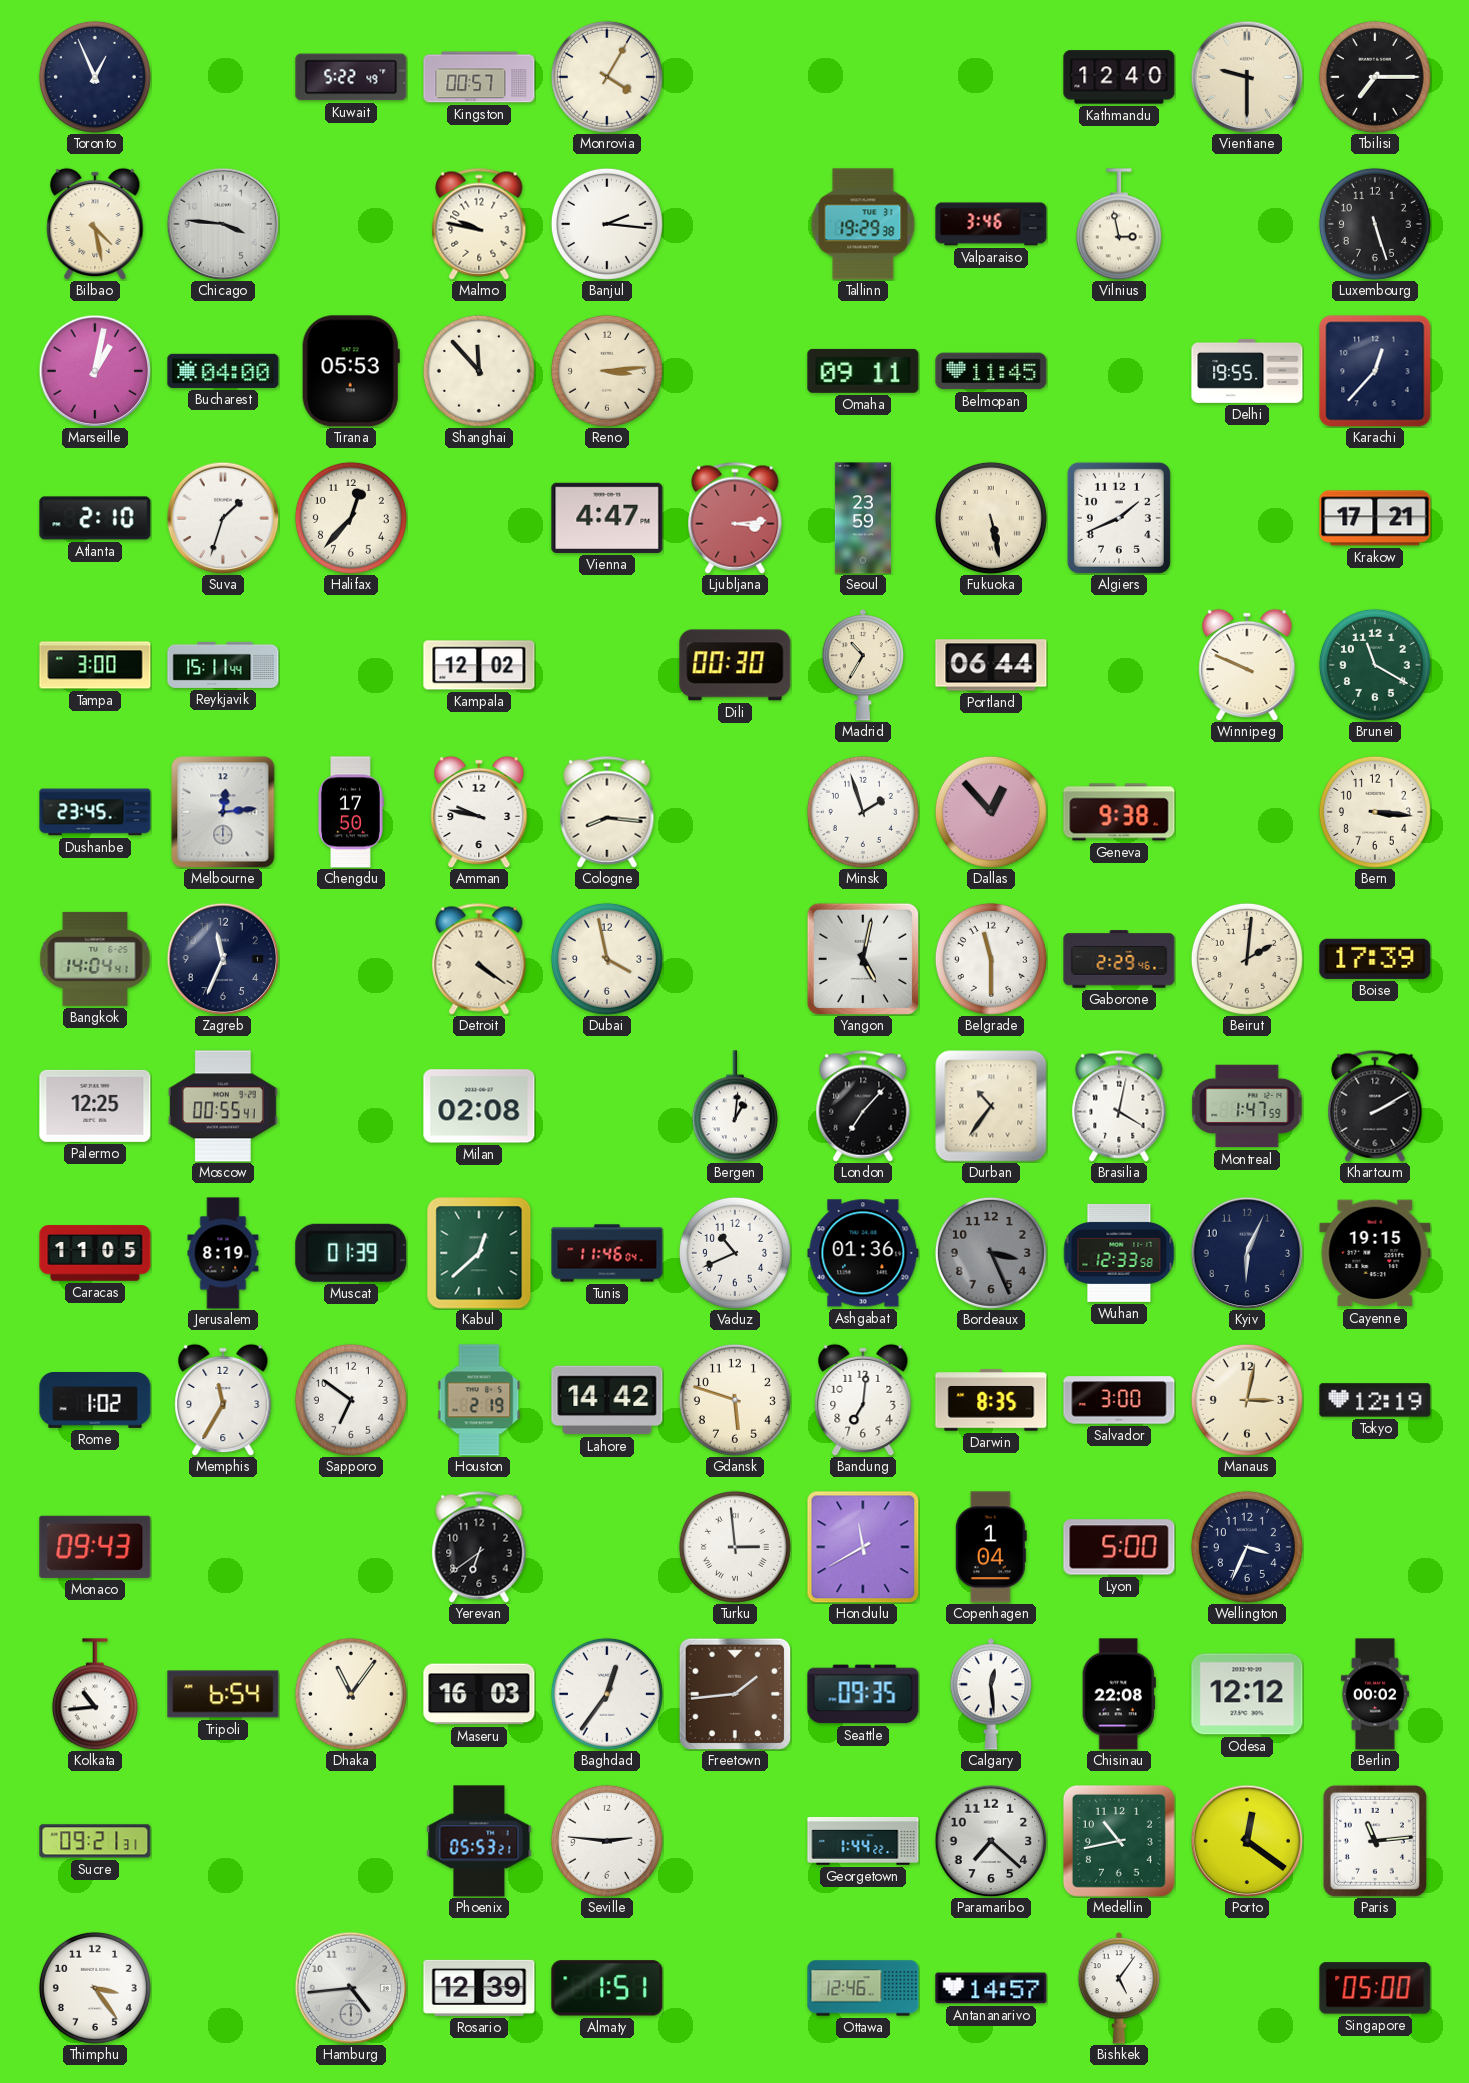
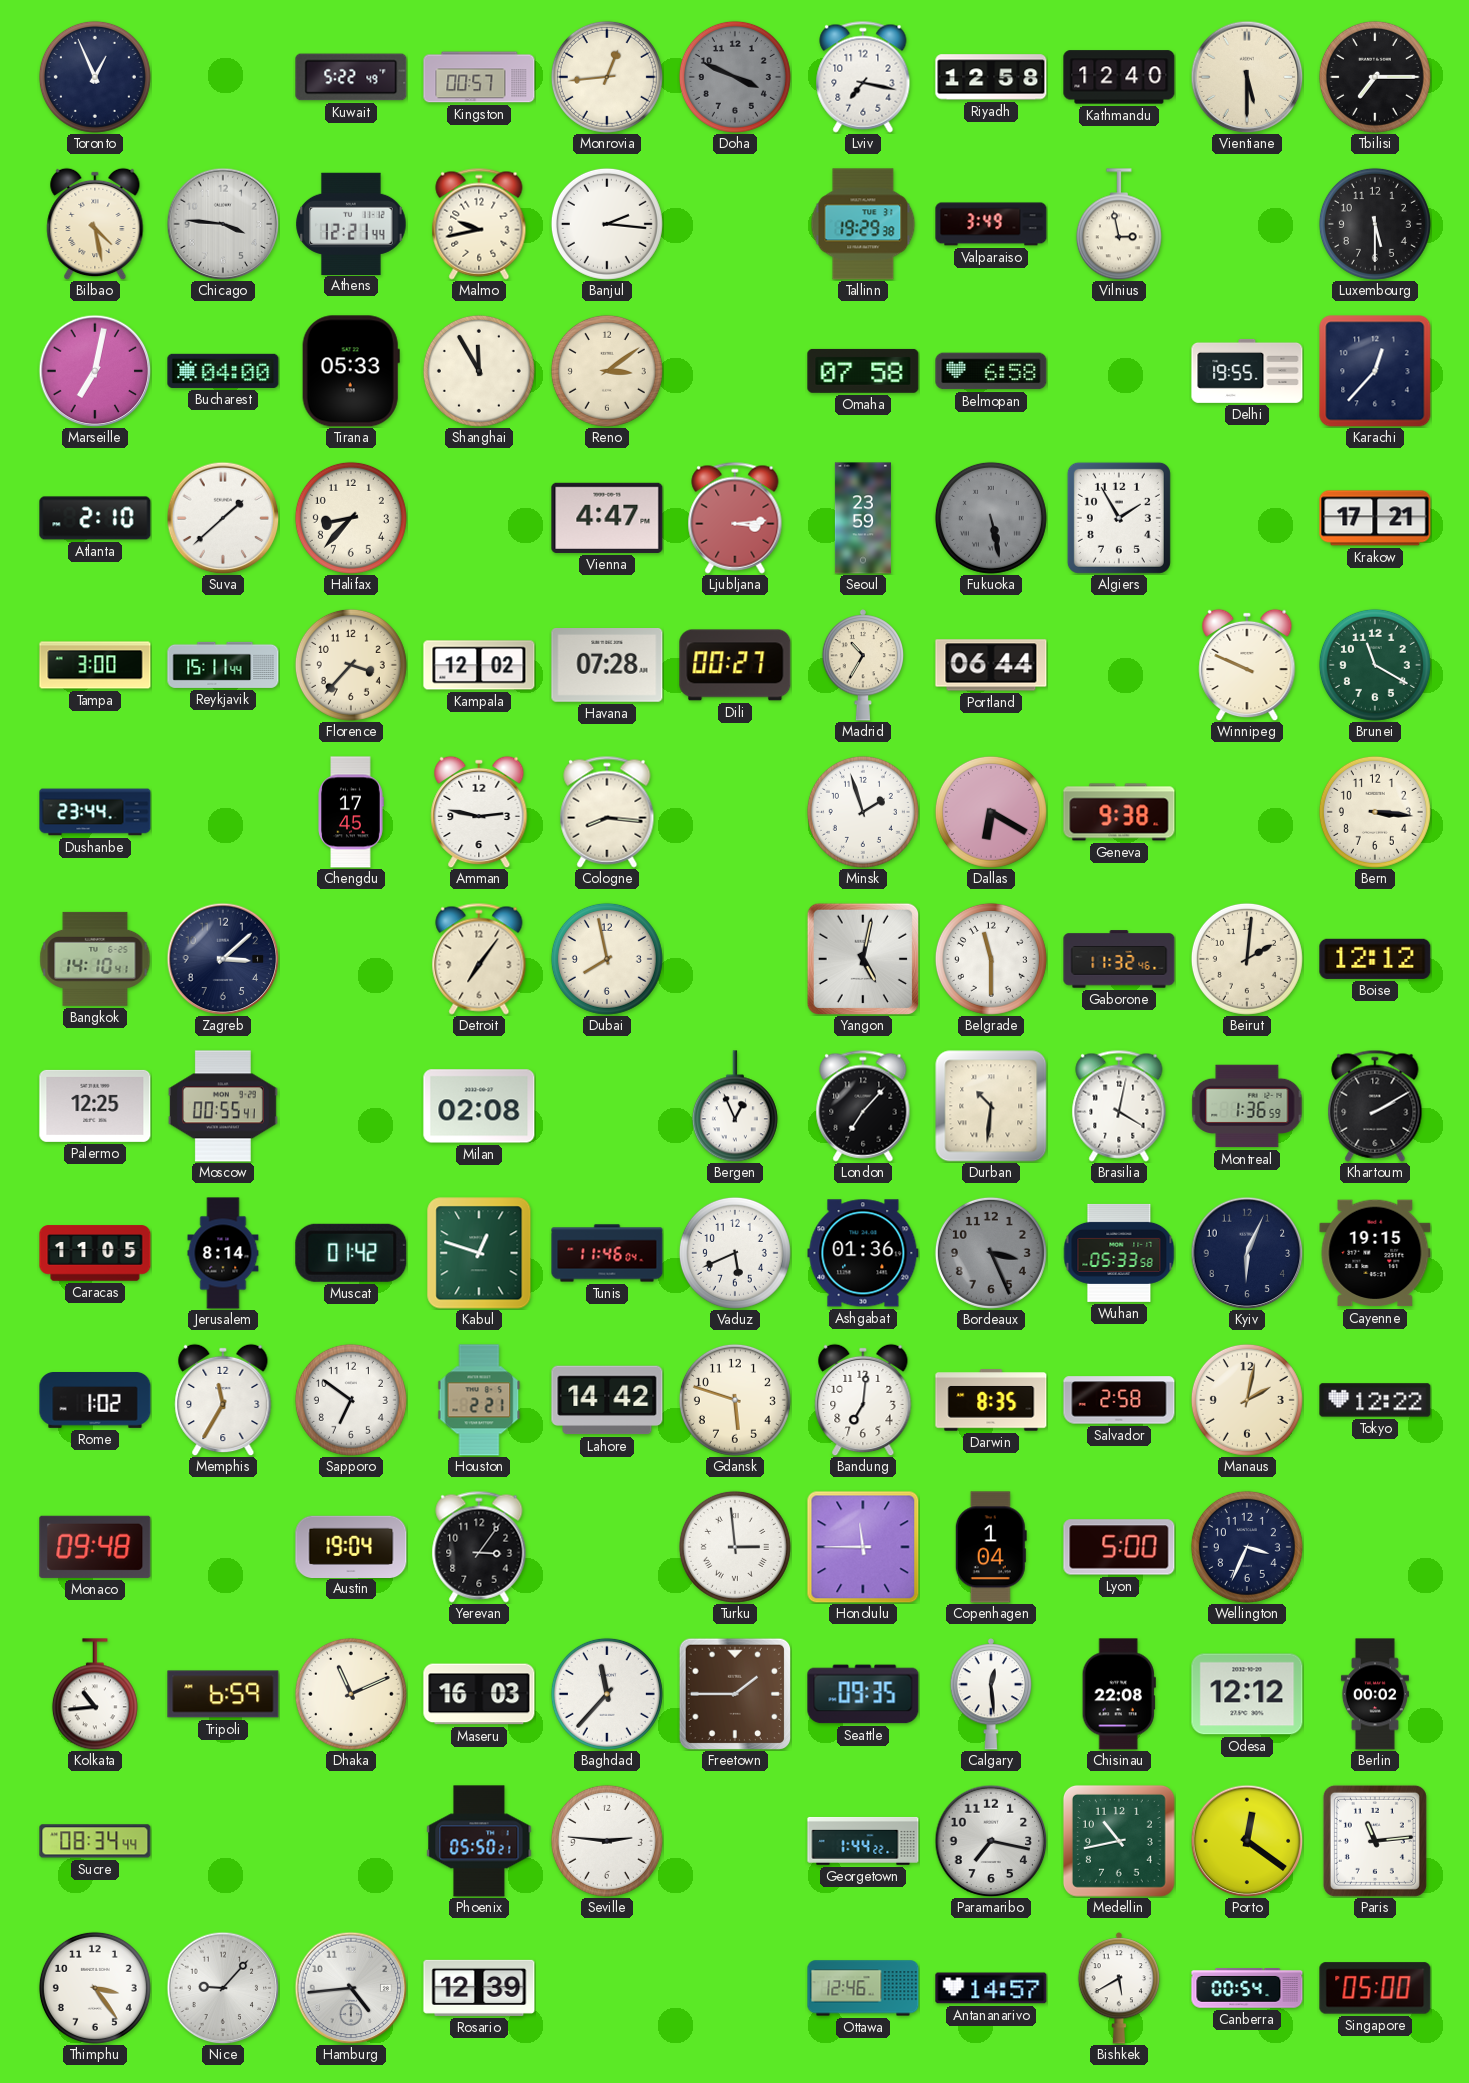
Monrovia: 4:05 -> 12:44
Doha: none -> 3:49
Lviv: none -> 7:17
Riyadh: none -> 12:58
Vientiane: 9:30 -> 5:30
Athens: none -> 12:21
Malmo: 9:47 -> 9:43
Valparaiso: 3:46 -> 3:49
Luxembourg: 5:27 -> 5:30
Marseille: 1:02 -> 7:02
Tirana: 05:53 -> 05:33
Shanghai: 11:53 -> 11:55
Reno: 3:14 -> 3:09
Omaha: 09:11 -> 07:58
Belmopan: 11:45 -> 6:58
Suva: 1:33 -> 1:38
Halifax: 12:37 -> 8:37
Fukuoka dial: cream -> grey
Algiers: 1:41 -> 1:55
Florence: none -> 3:37
Havana: none -> 07:28
Dili: 00:30 -> 00:27
Dushanbe: 23:45 -> 23:44
Melbourne: 12:14 -> none
Chengdu: 17:50 -> 17:45
Amman: 9:47 -> 2:47
Dallas: 12:53 -> 6:20
Bangkok: 14:04 -> 14:10
Zagreb: 11:34 -> 3:08
Detroit: 4:21 -> 7:06
Dubai: 3:58 -> 7:58
Gaborone: 2:29 -> 11:32
Boise: 17:39 -> 12:12
Bergen: 1:01 -> 12:56
Durban: 10:36 -> 10:31
Montreal: 1:47 -> 1:36
Jerusalem: 8:19 -> 8:14
Muscat: 01:39 -> 01:42
Kabul: 12:38 -> 12:48
Vaduz: 10:41 -> 5:41
Wuhan: 12:33 -> 05:33
Houston: 2:19 -> 2:21
Salvador: 3:00 -> 2:58
Manaus: 3:02 -> 2:02
Tokyo: 12:19 -> 12:22
Monaco: 09:43 -> 09:48
Austin: none -> 19:04
Yerevan: 6:39 -> 3:06
Honolulu: 11:40 -> 11:45
Tripoli: 6:54 -> 6:59
Dhaka: 11:06 -> 11:11
Baghdad: 12:36 -> 11:37
Freetown: 1:44 -> 1:45
Sucre: 09:21 -> 08:34
Phoenix: 05:53 -> 05:50
Paramaribo: 7:22 -> 7:17
Nice: none -> 9:07
Almaty: 1:51 -> none
Bishkek: 5:06 -> 5:40
Canberra: none -> 00:54
